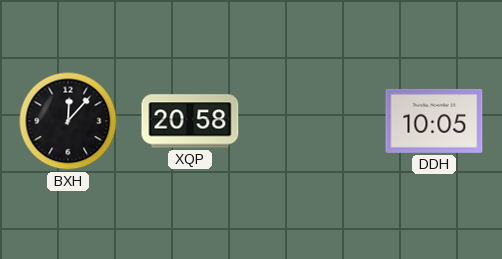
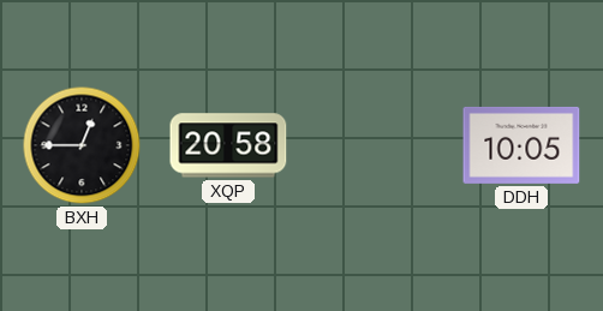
BXH: 12:07 -> 12:45
